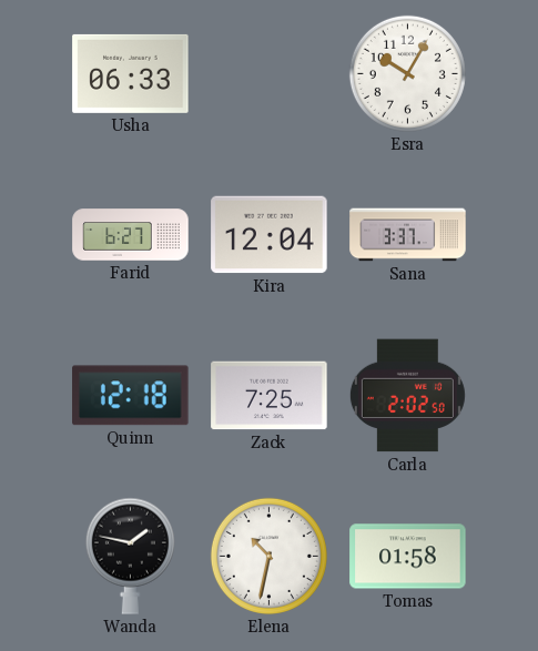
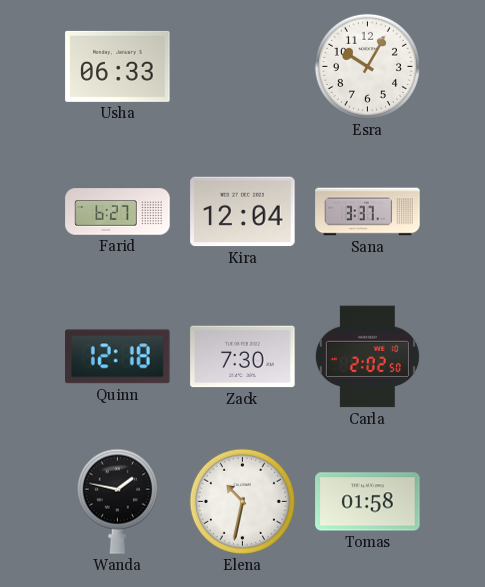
Zack: 7:25 -> 7:30
